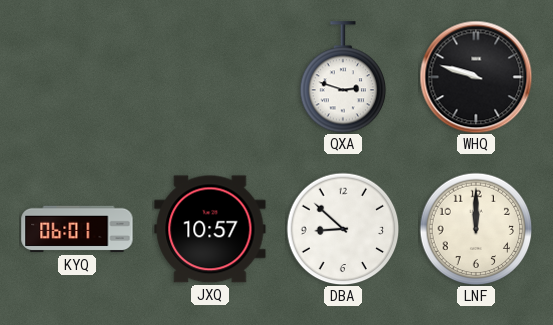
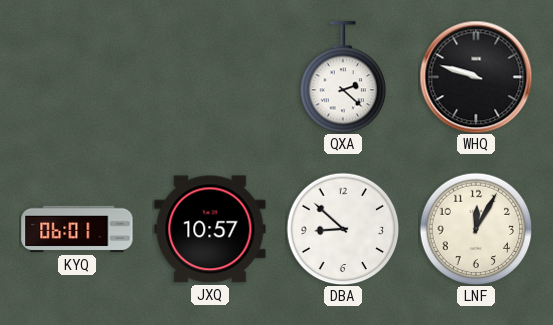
QXA: 2:48 -> 2:22
LNF: 12:00 -> 12:05
